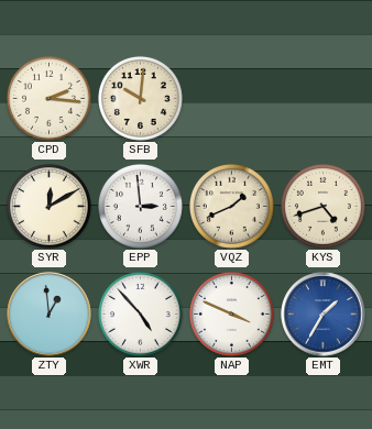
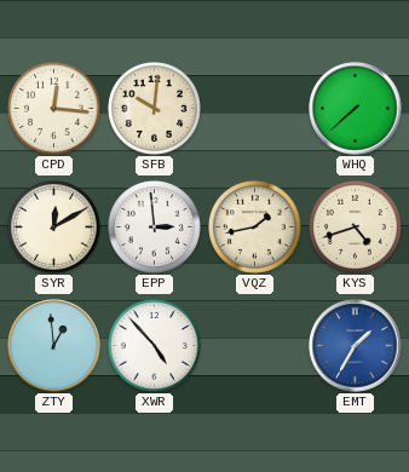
CPD: 2:16 -> 12:16
WHQ: none -> 7:38
VQZ: 1:41 -> 1:43
NAP: 3:49 -> none
